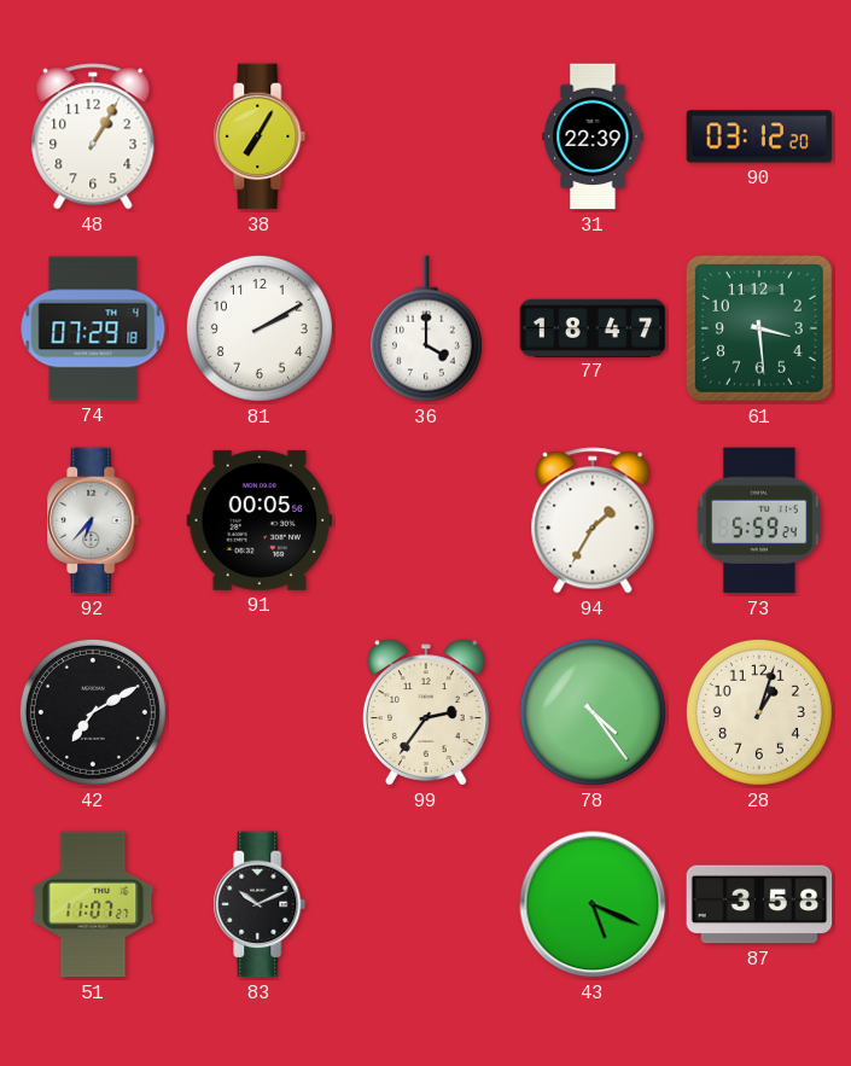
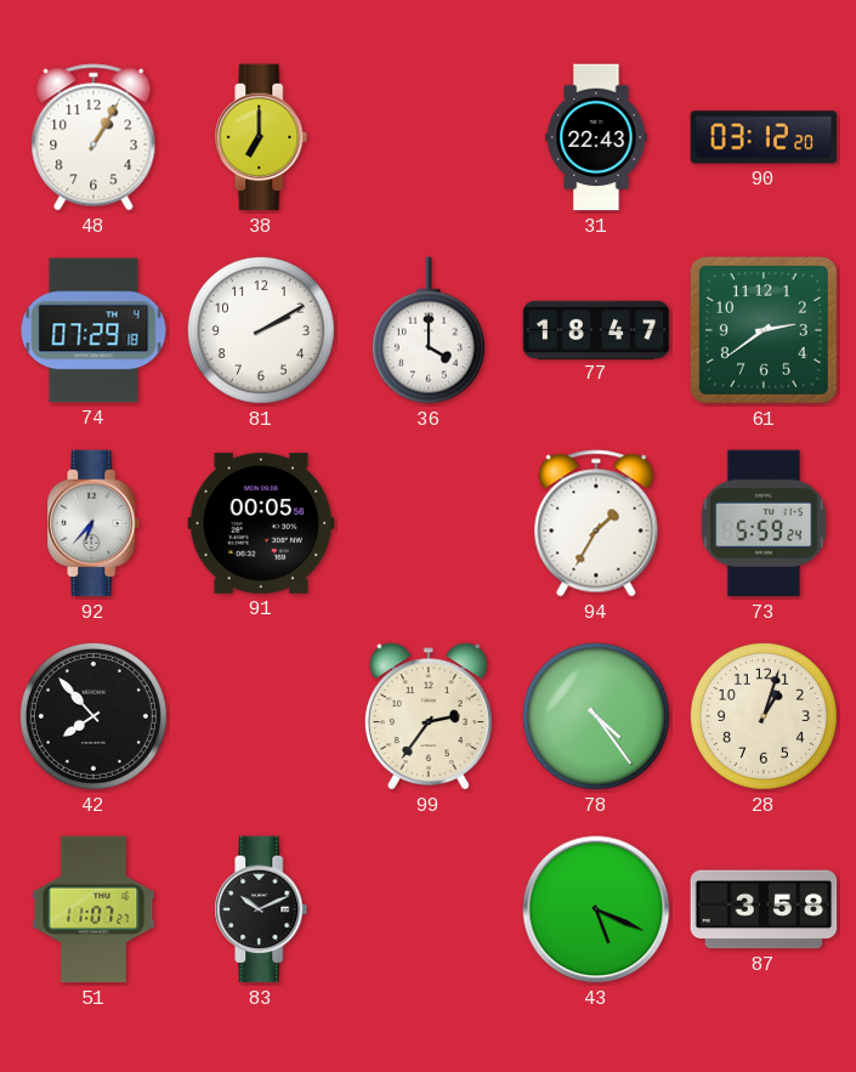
38: 7:05 -> 7:00
31: 22:39 -> 22:43
61: 3:29 -> 2:39
42: 7:10 -> 7:53
